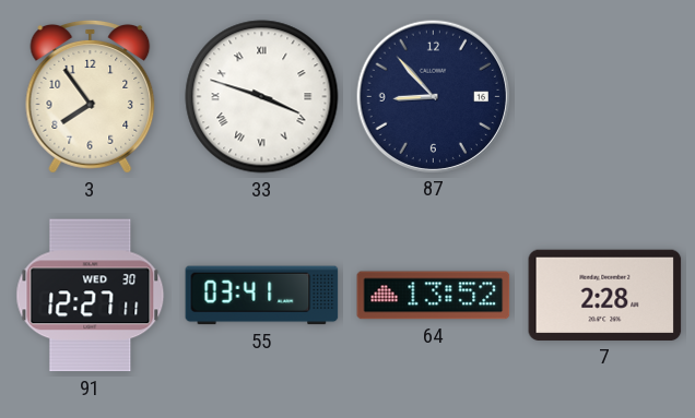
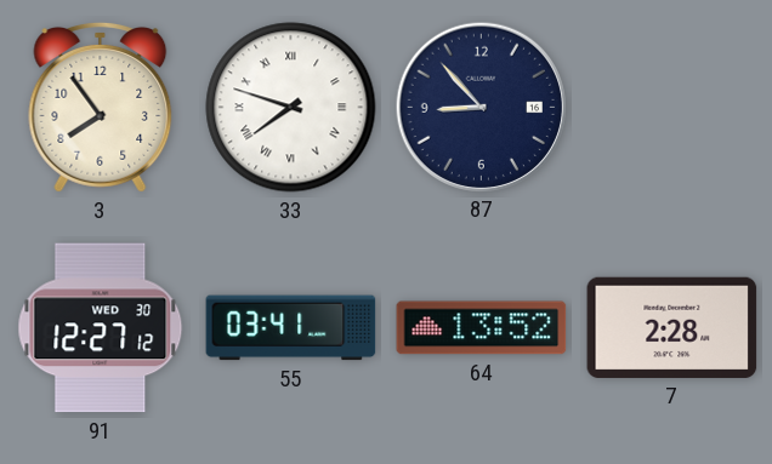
33: 3:48 -> 7:48
91: 12:27:11 -> 12:27:12
